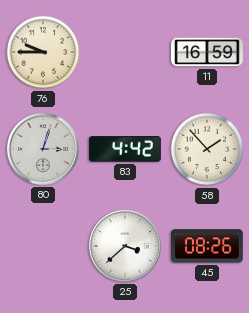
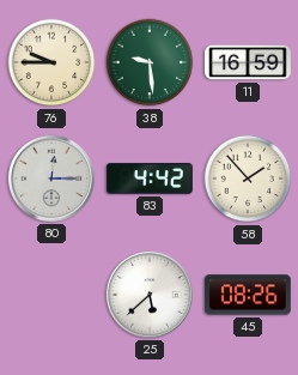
38: none -> 9:29
80: 3:03 -> 12:15
25: 3:38 -> 5:38
